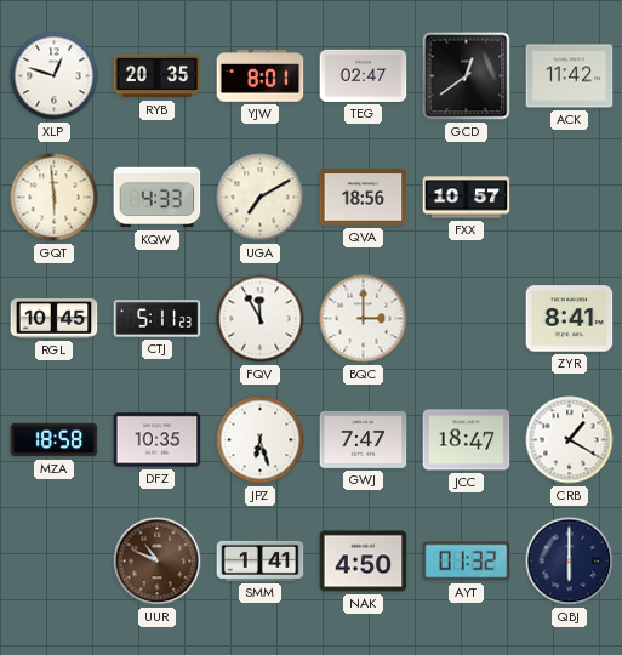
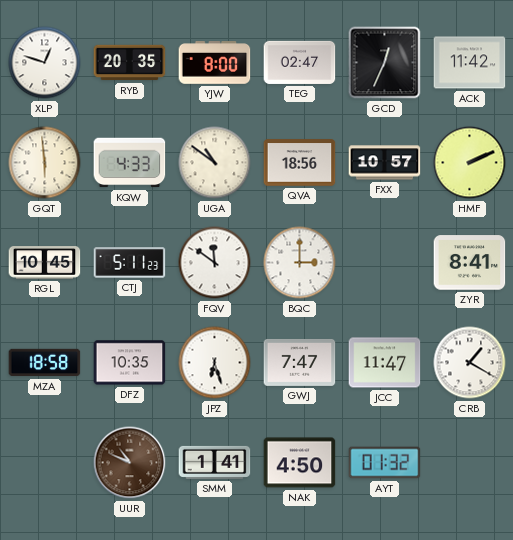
YJW: 8:01 -> 8:00
GCD: 12:39 -> 12:34
UGA: 7:10 -> 10:51
HMF: none -> 2:11
FQV: 11:55 -> 11:51
JCC: 18:47 -> 11:47
QBJ: 6:00 -> none
